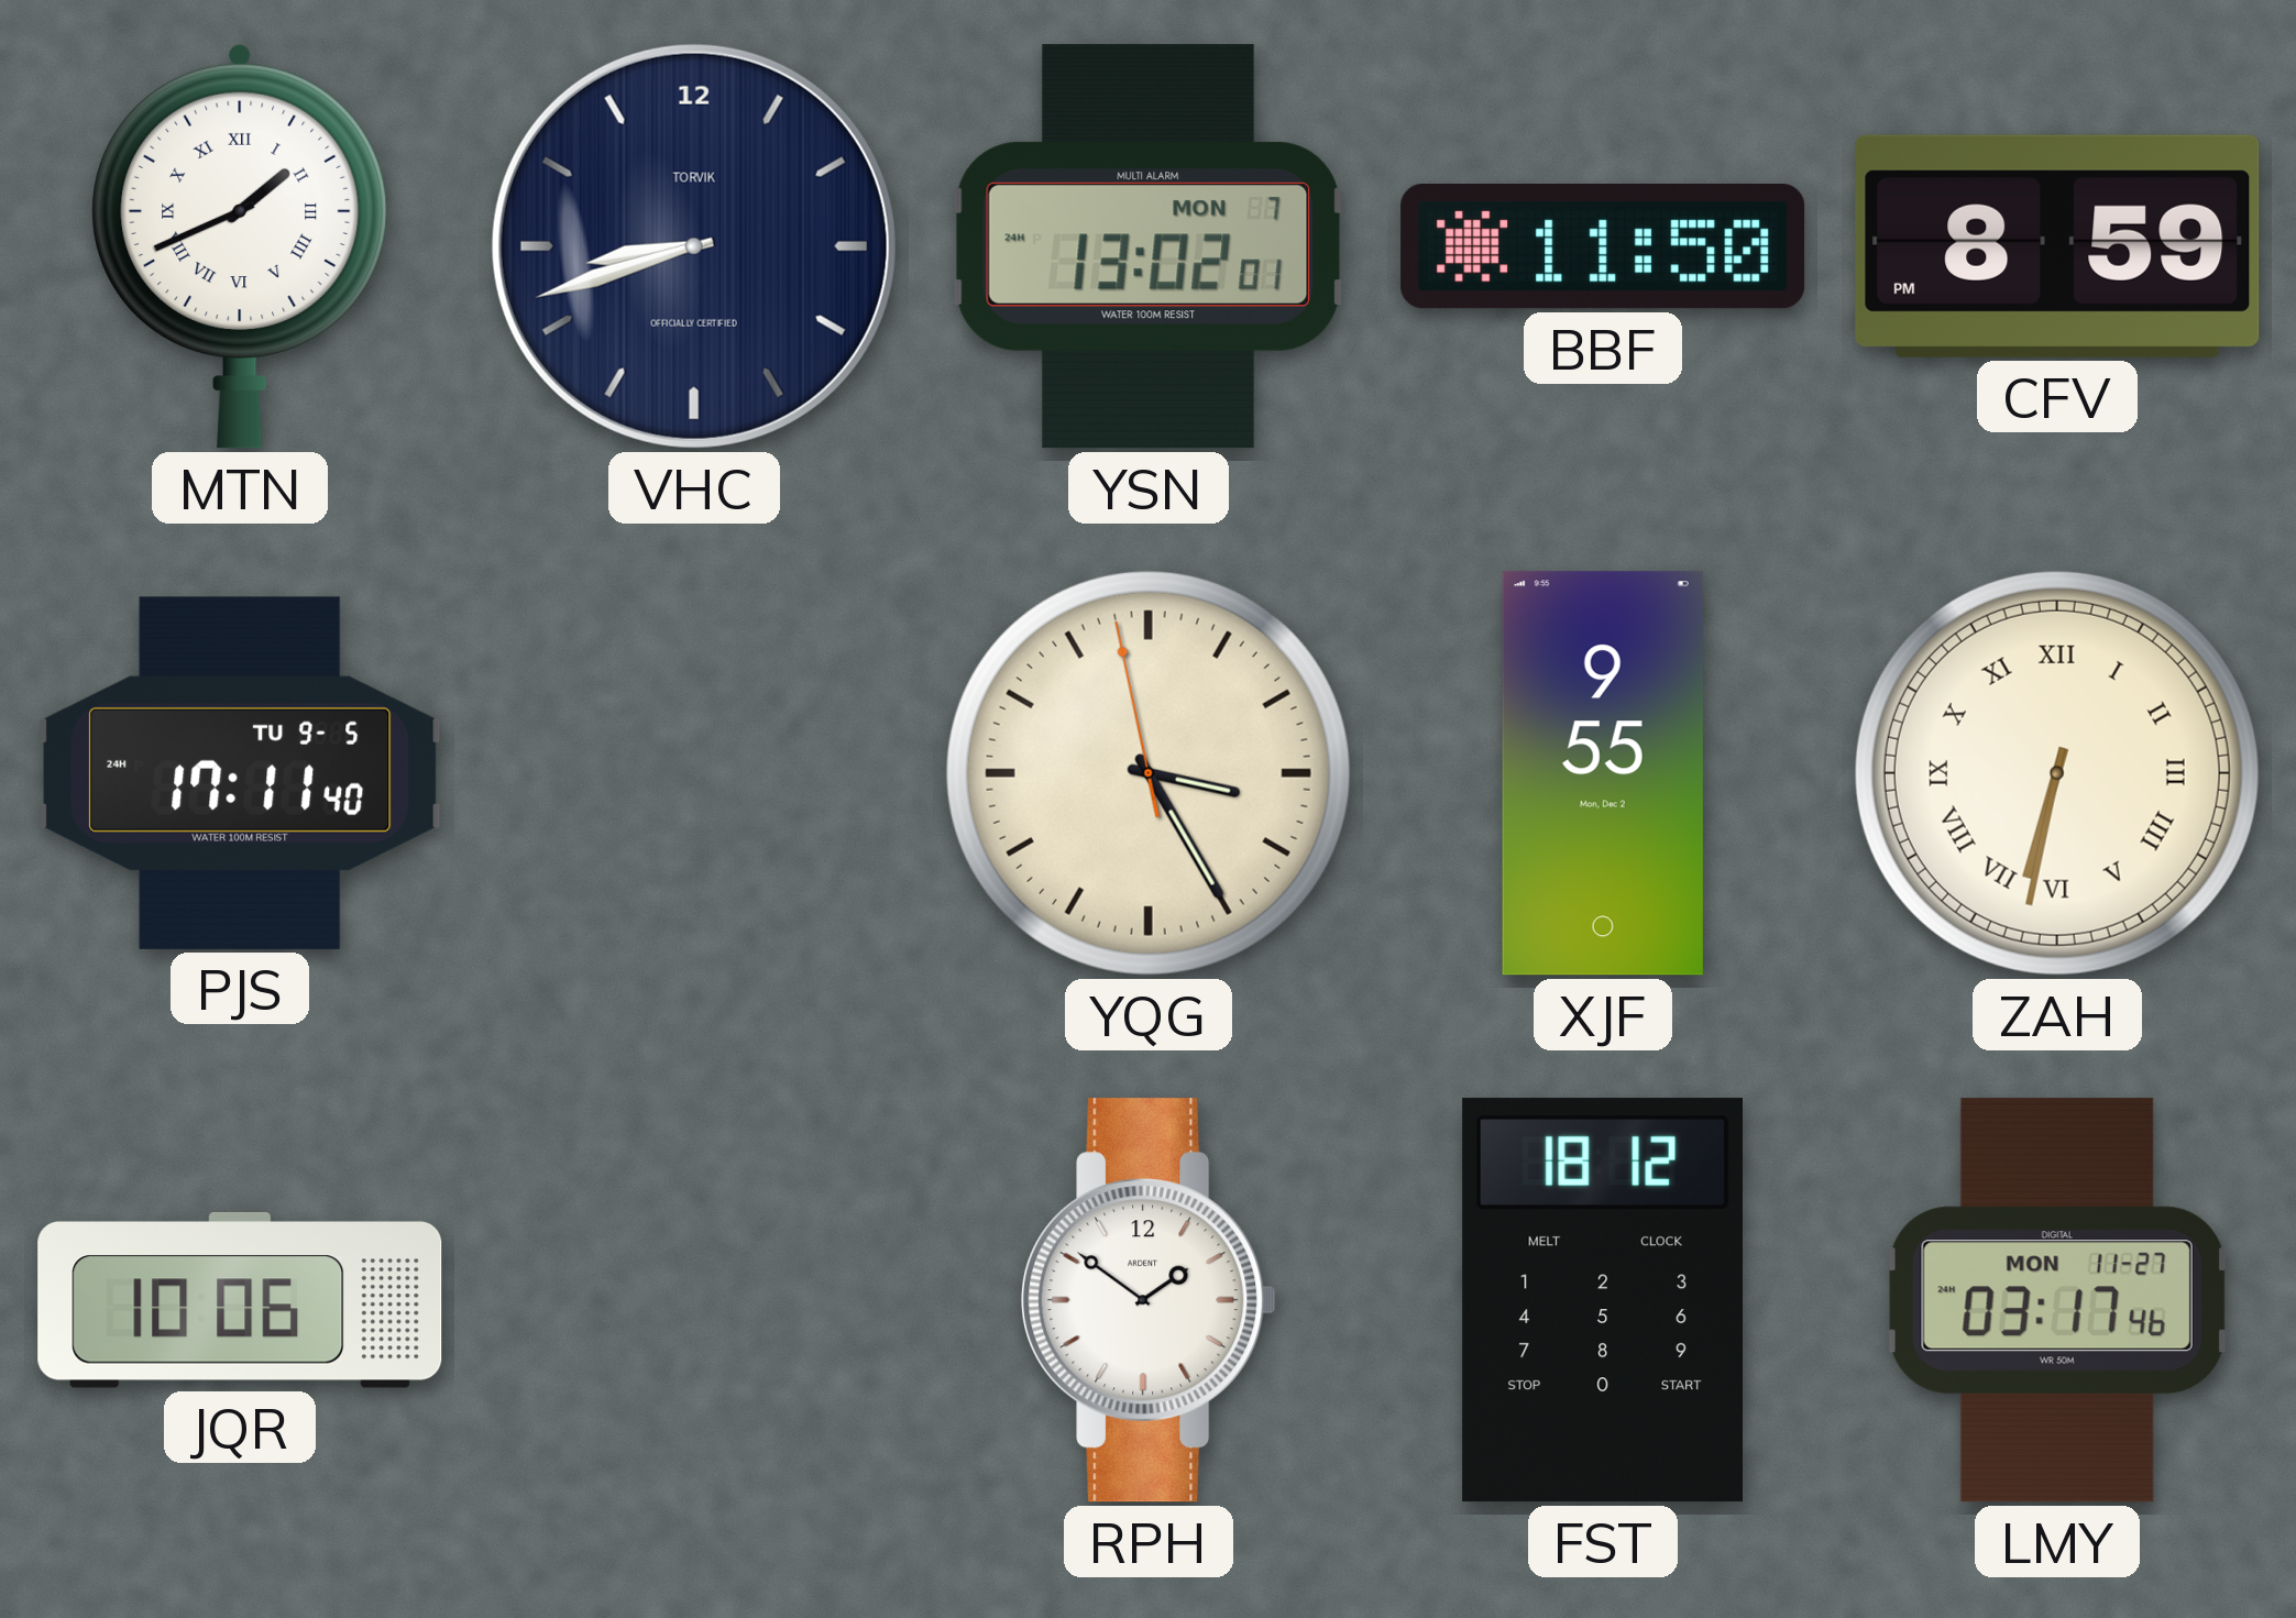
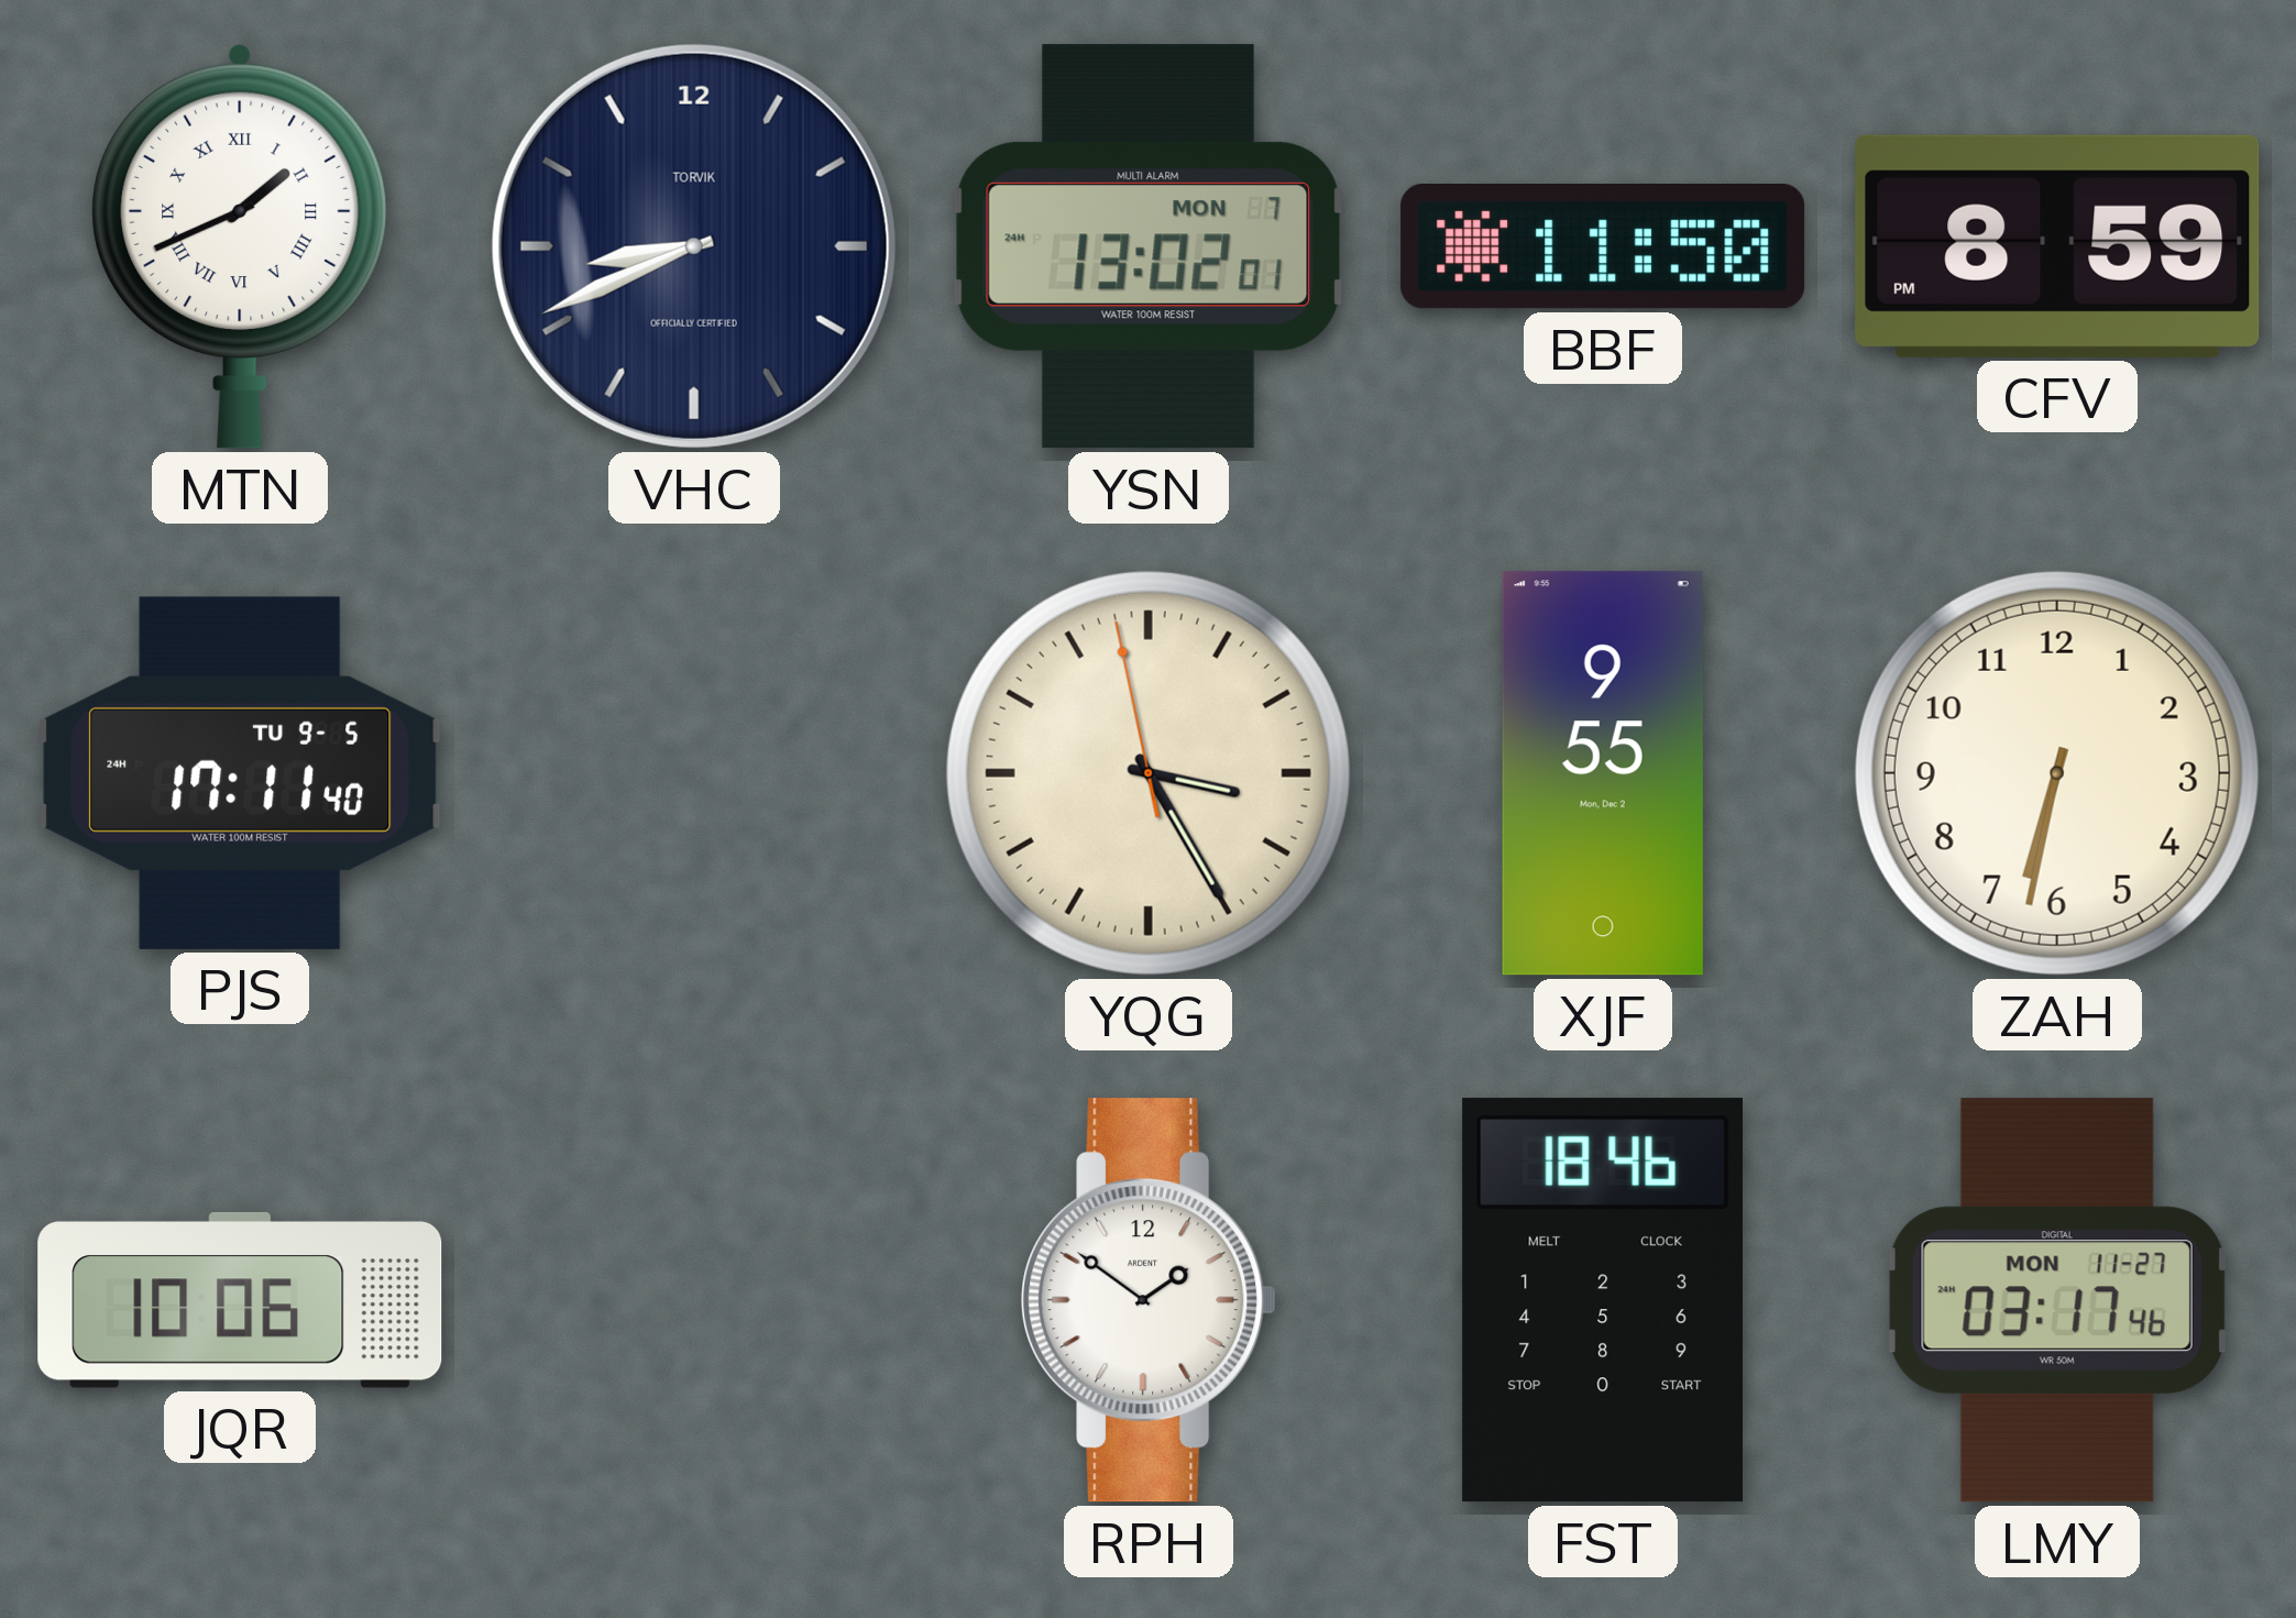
VHC: 8:42 -> 8:41
ZAH numerals: Roman -> Arabic
FST: 18:12 -> 18:46
